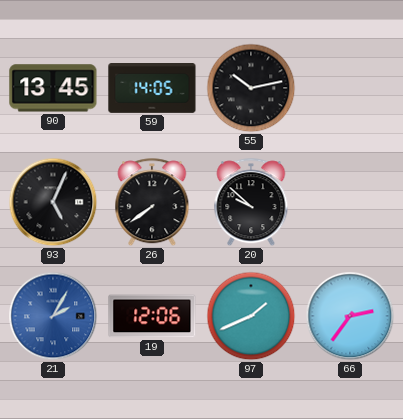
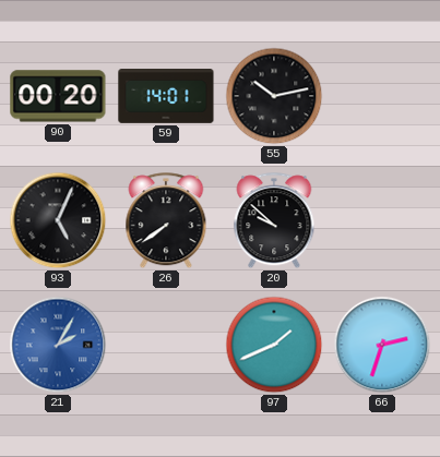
90: 13:45 -> 00:20
59: 14:05 -> 14:01
19: 12:06 -> none
66: 2:36 -> 2:33
